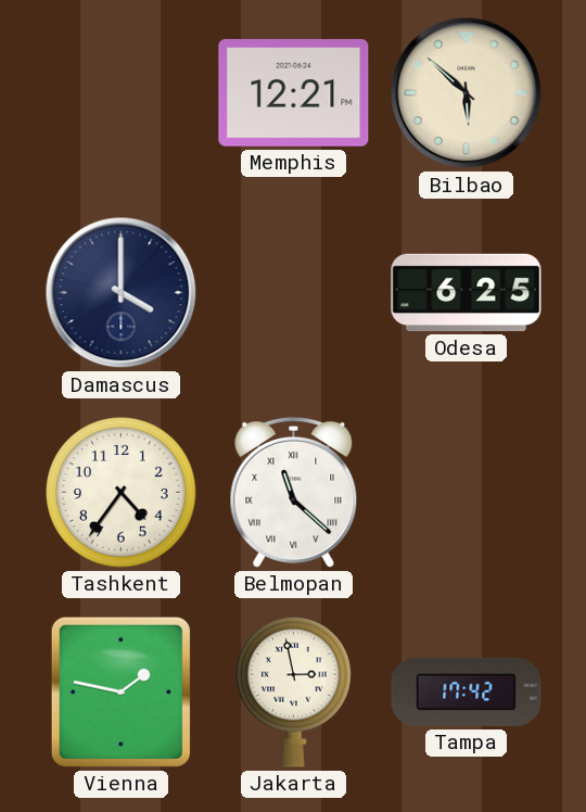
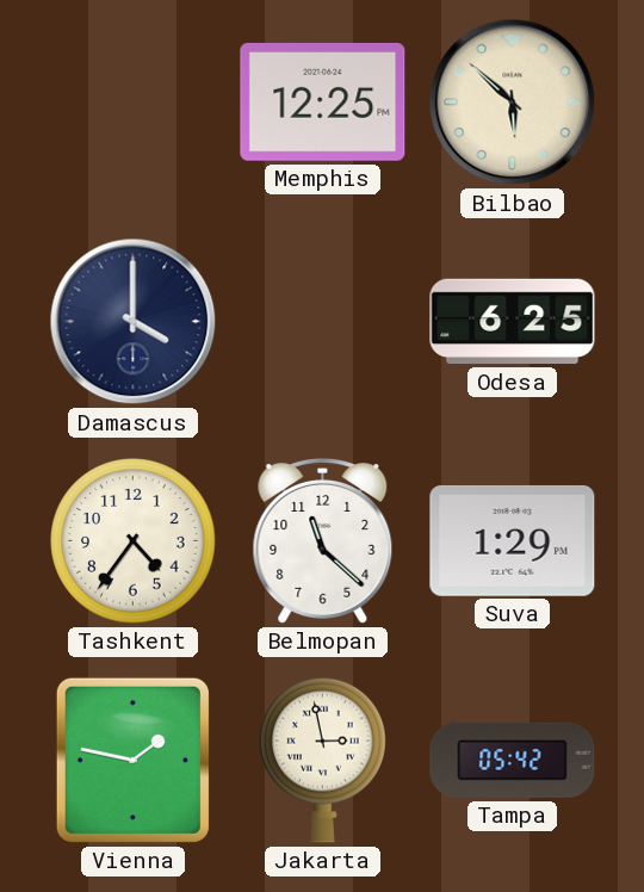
Memphis: 12:21 -> 12:25
Belmopan numerals: Roman -> Arabic
Suva: none -> 1:29
Tampa: 17:42 -> 05:42
